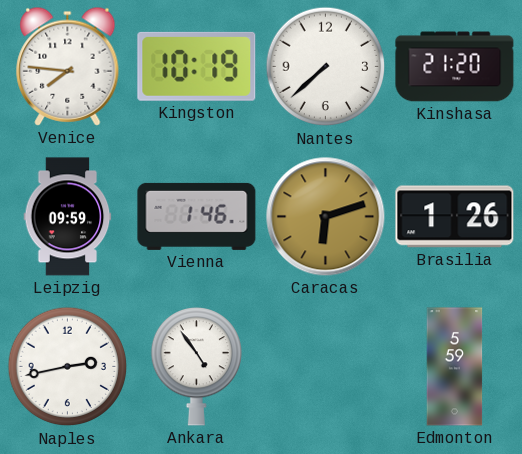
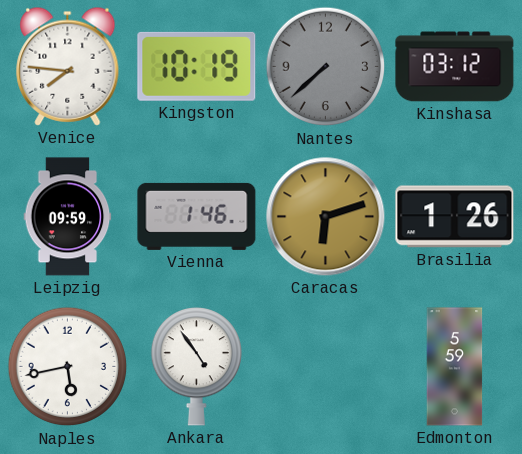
Nantes dial: white -> grey
Kinshasa: 21:20 -> 03:12
Naples: 2:43 -> 5:43
